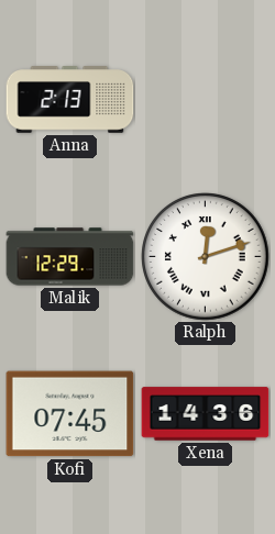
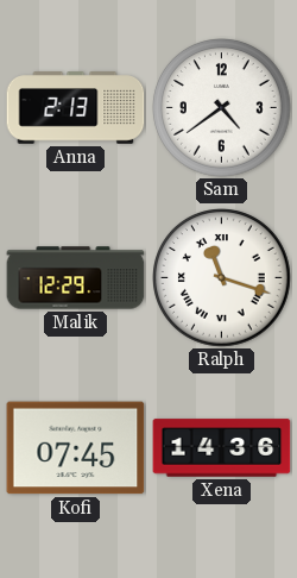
Sam: none -> 4:39
Ralph: 12:12 -> 11:18
